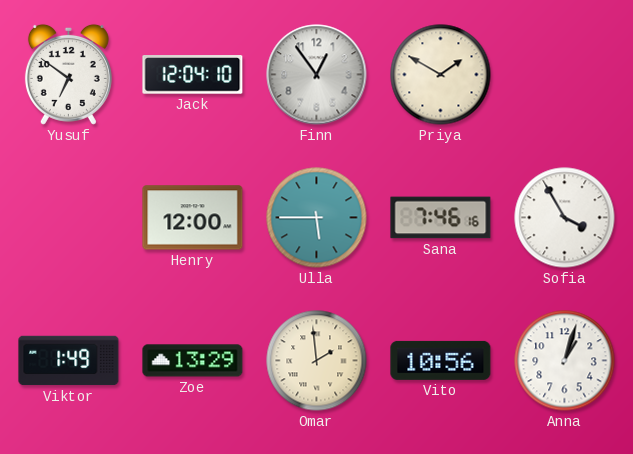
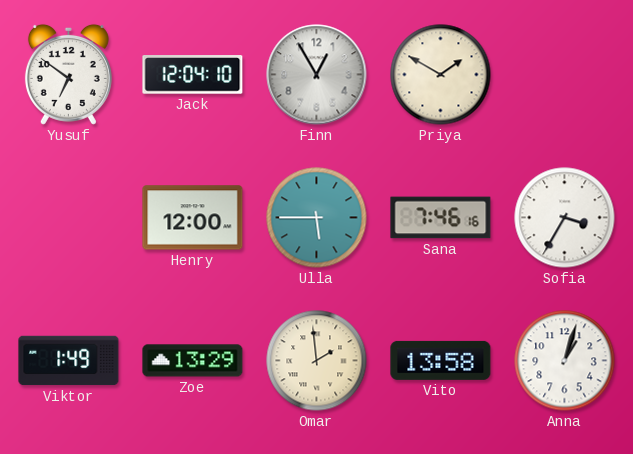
Finn: 12:54 -> 12:55
Sofia: 3:55 -> 3:35
Vito: 10:56 -> 13:58
